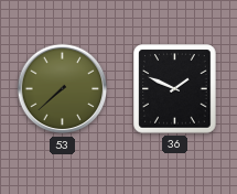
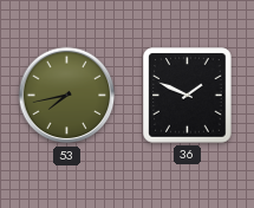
53: 7:38 -> 7:43
